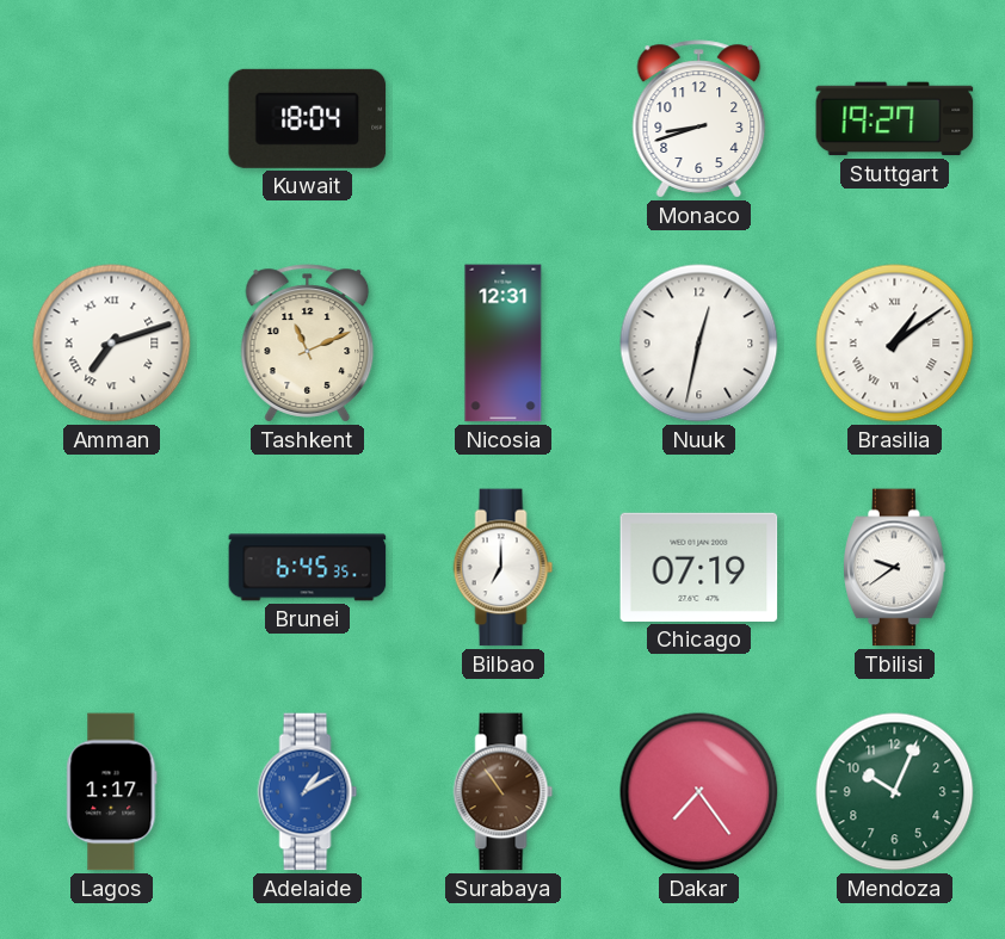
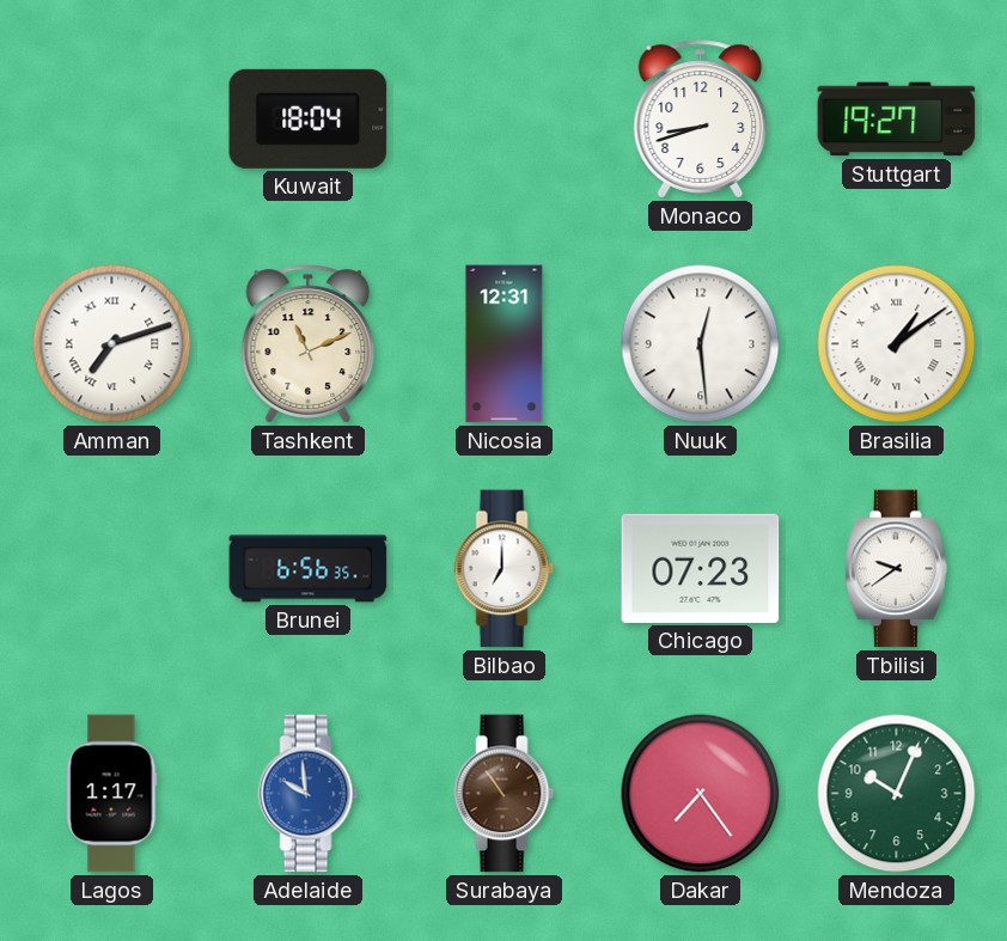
Nuuk: 12:32 -> 12:29
Brunei: 6:45 -> 6:56
Chicago: 07:19 -> 07:23
Adelaide: 1:10 -> 9:59
